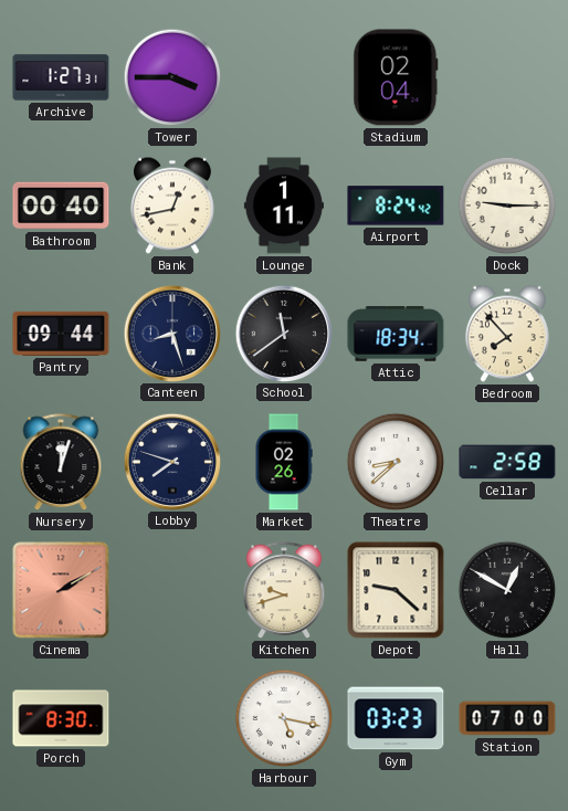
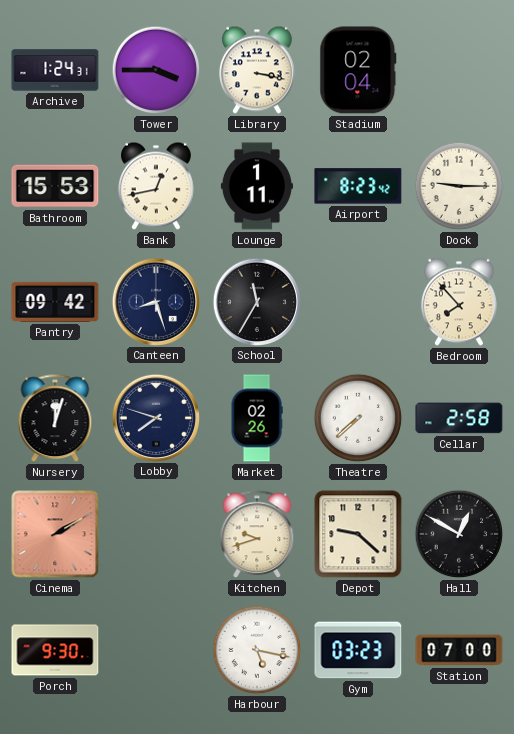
Archive: 1:27 -> 1:24
Library: none -> 3:17
Bathroom: 00:40 -> 15:53
Airport: 8:24 -> 8:23
Pantry: 09:44 -> 09:42
School: 11:39 -> 11:35
Attic: 18:34 -> none
Theatre: 8:38 -> 7:38
Porch: 8:30 -> 9:30
